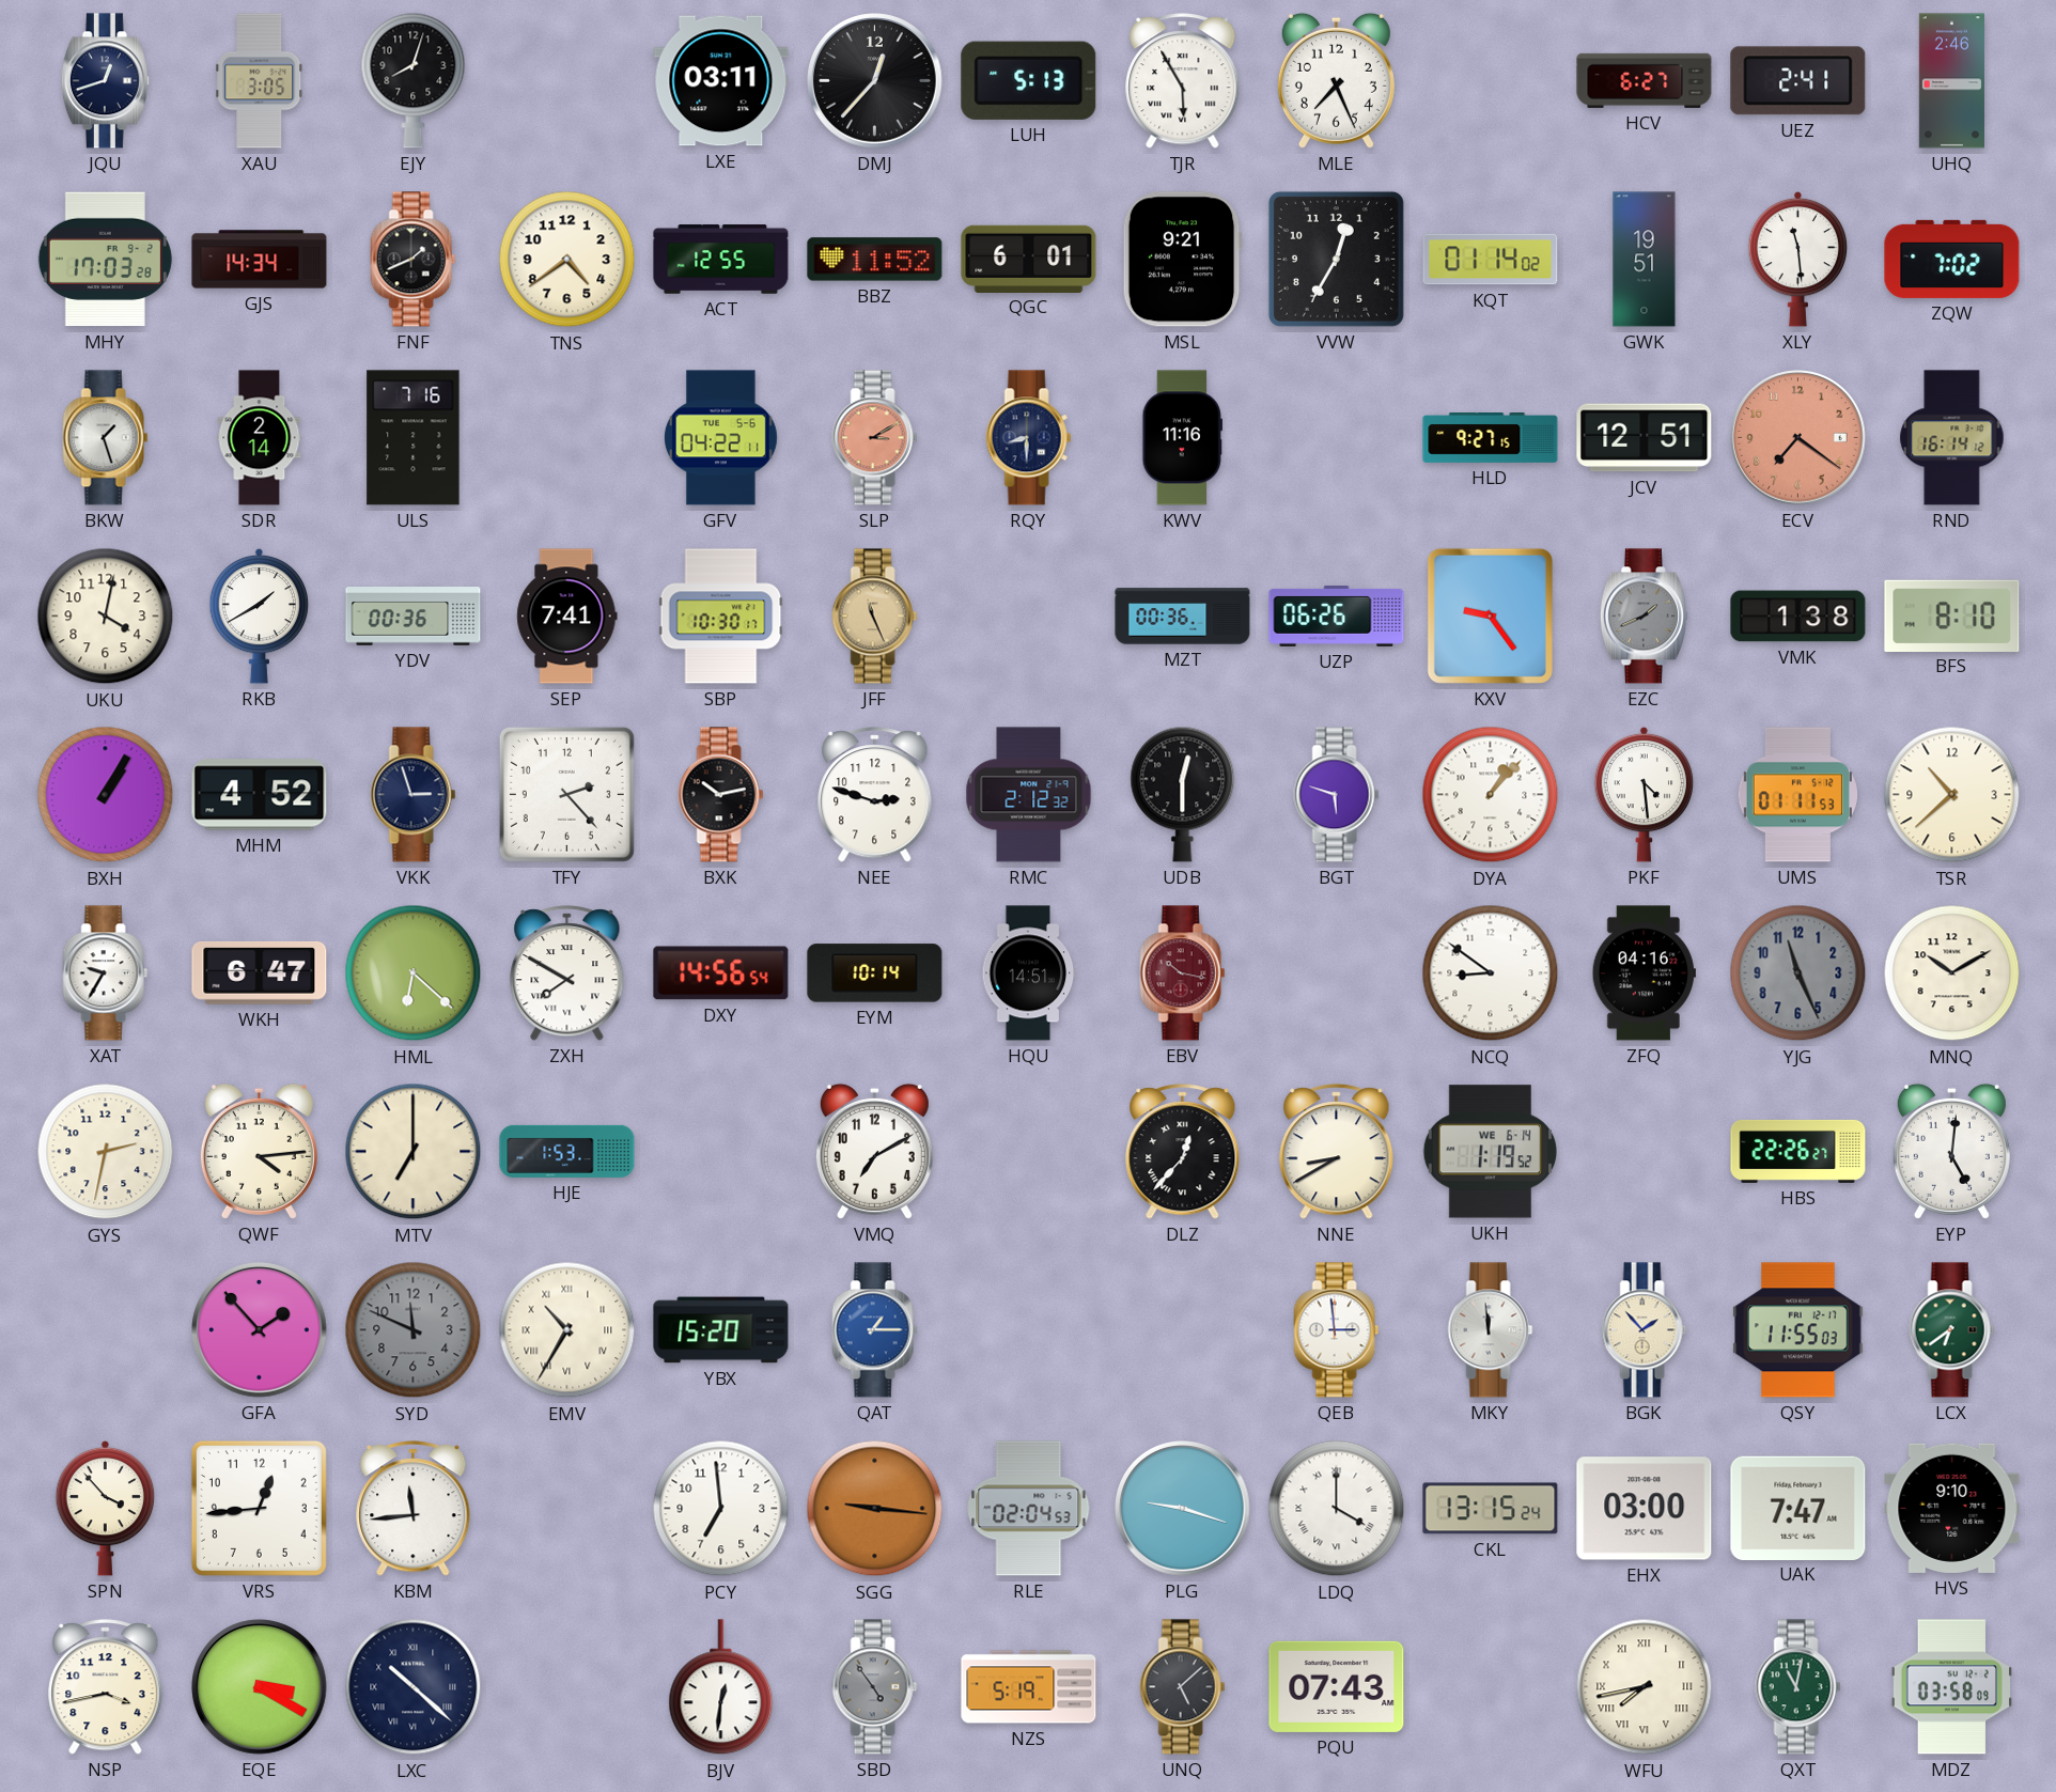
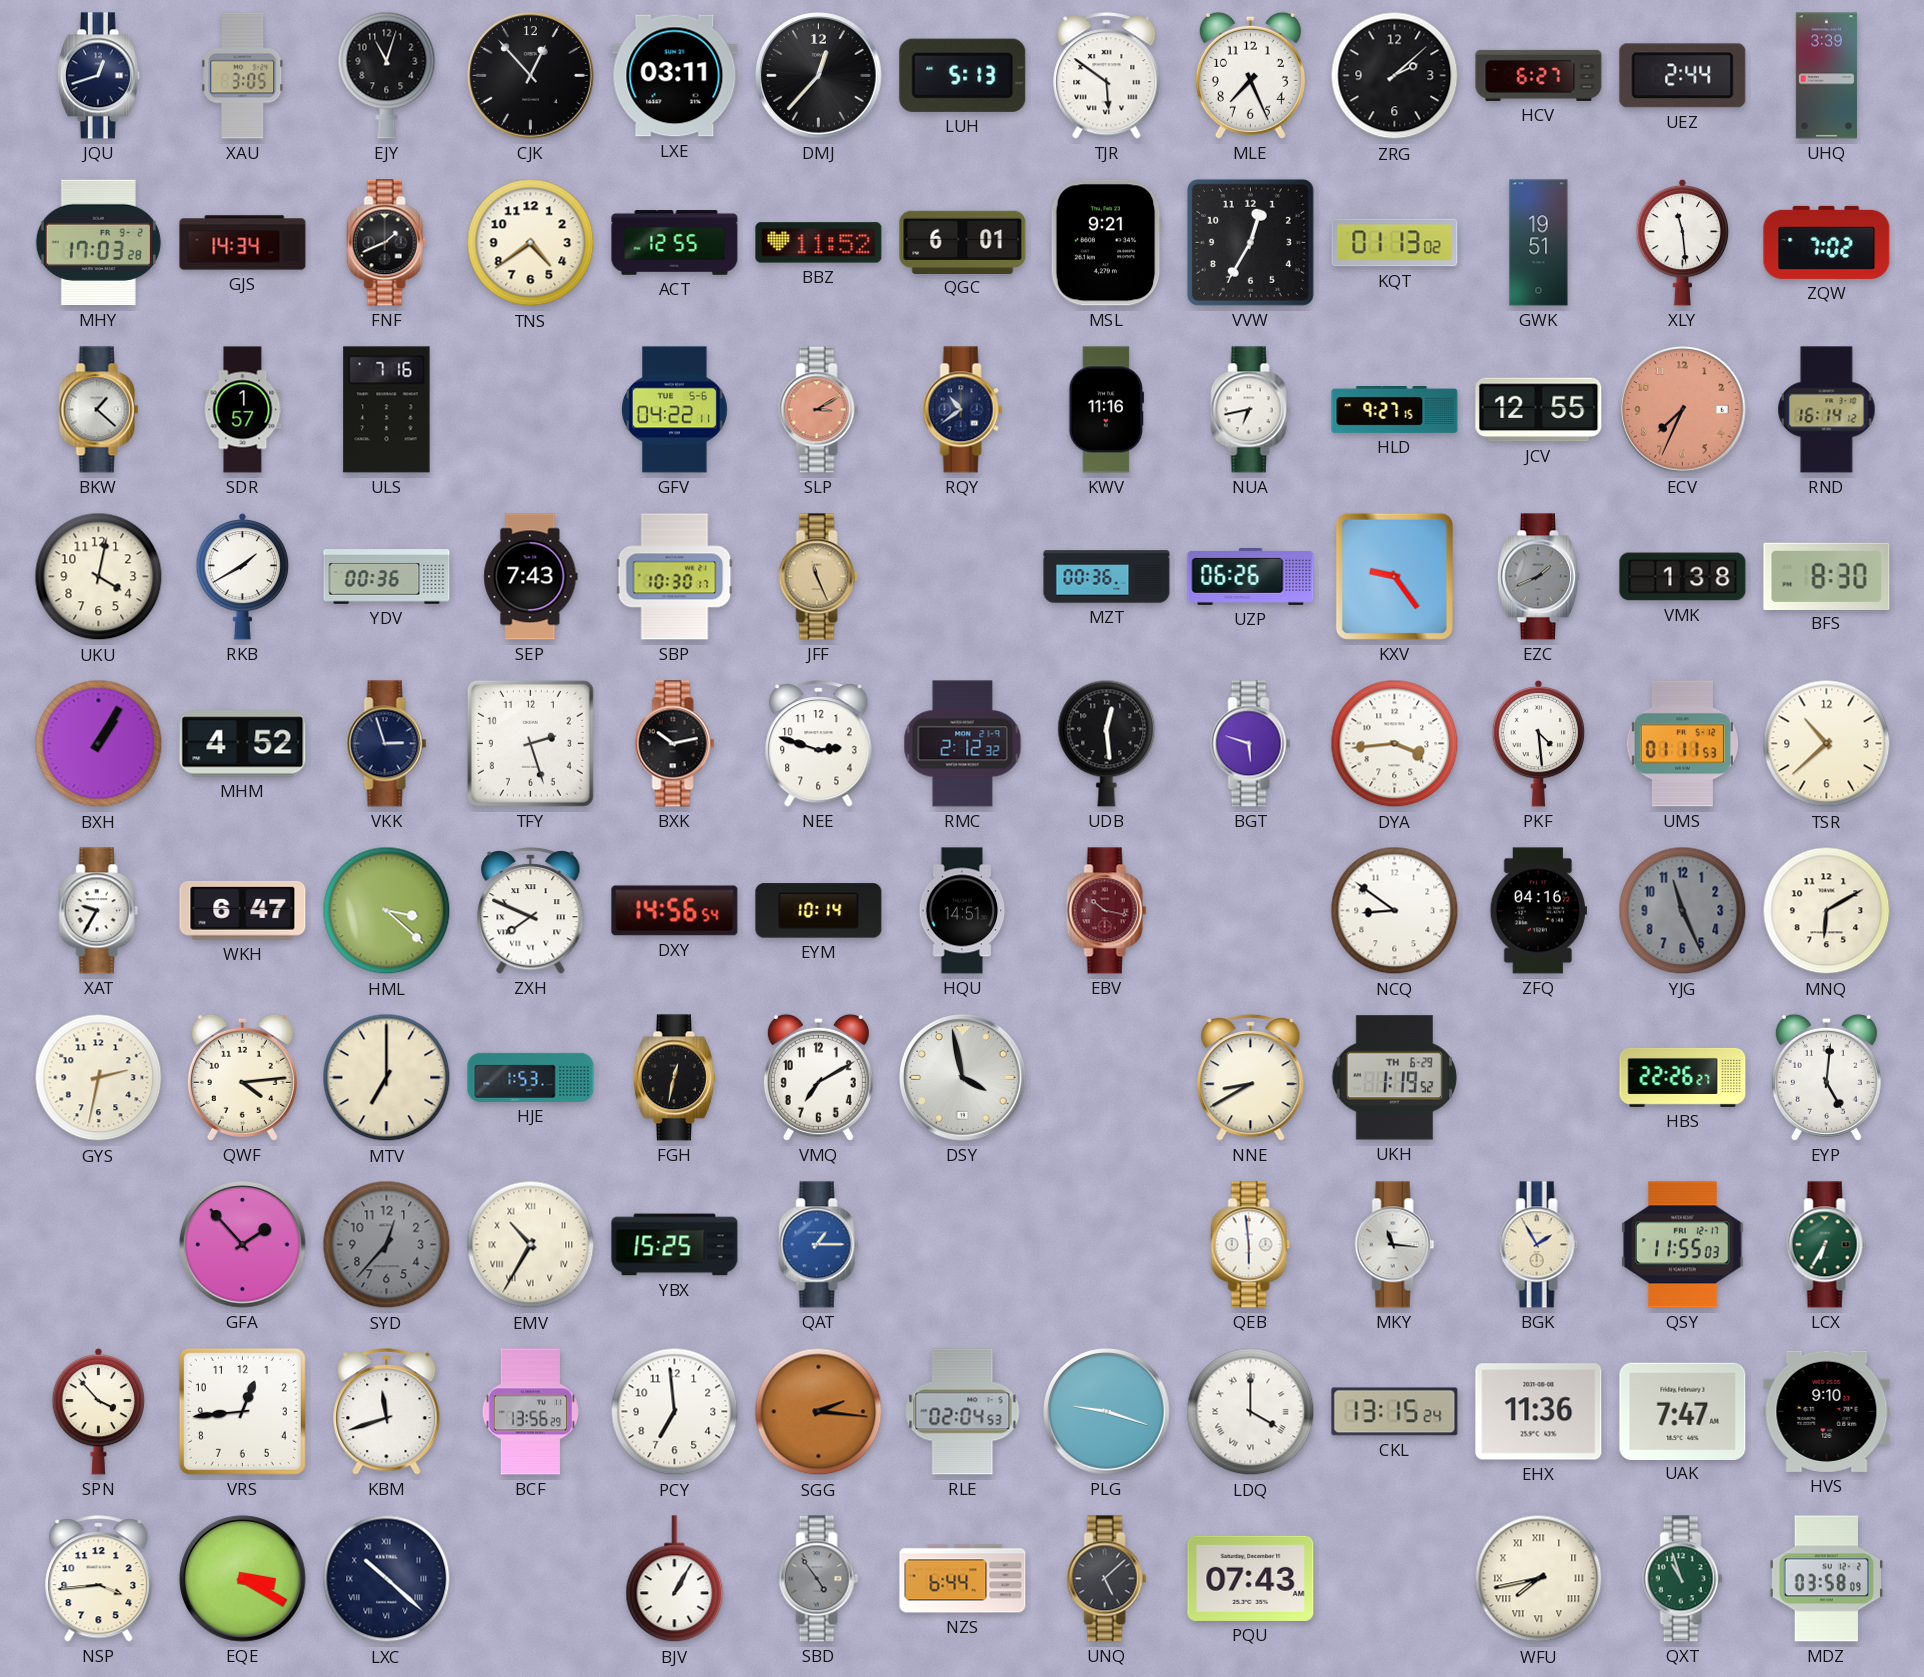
EJY: 8:03 -> 11:03
CJK: none -> 12:53
TJR: 5:55 -> 5:51
ZRG: none -> 2:08
UEZ: 2:41 -> 2:44
UHQ: 2:46 -> 3:39
KQT: 01:14 -> 01:13
BKW: 1:27 -> 1:22
SDR: 2:14 -> 1:57
RQY: 8:30 -> 10:39
NUA: none -> 6:43
JCV: 12:51 -> 12:55
ECV: 7:21 -> 7:34
SEP: 7:41 -> 7:43
BFS: 8:10 -> 8:30
TFY: 2:23 -> 2:27
UDB: 12:30 -> 12:29
DYA: 1:07 -> 3:44
HML: 6:22 -> 3:22
ZXH: 7:50 -> 7:49
MNQ: 10:10 -> 6:10
FGH: none -> 12:32
DSY: none -> 3:58
DLZ: 12:37 -> none
UKH date: WE 6-14 -> TH 6-29
SYD: 11:49 -> 12:37
YBX: 15:20 -> 15:25
QEB: 2:59 -> 5:59
MKY: 11:59 -> 11:16
BGK: 1:53 -> 1:55
LCX: 6:39 -> 6:35
KBM: 11:44 -> 11:42
BCF: none -> 13:56
SGG: 9:16 -> 2:16
EHX: 03:00 -> 11:36
NSP: 3:43 -> 3:44
BJV: 12:31 -> 1:05
NZS: 5:19 -> 6:44
QXT: 11:02 -> 10:57
